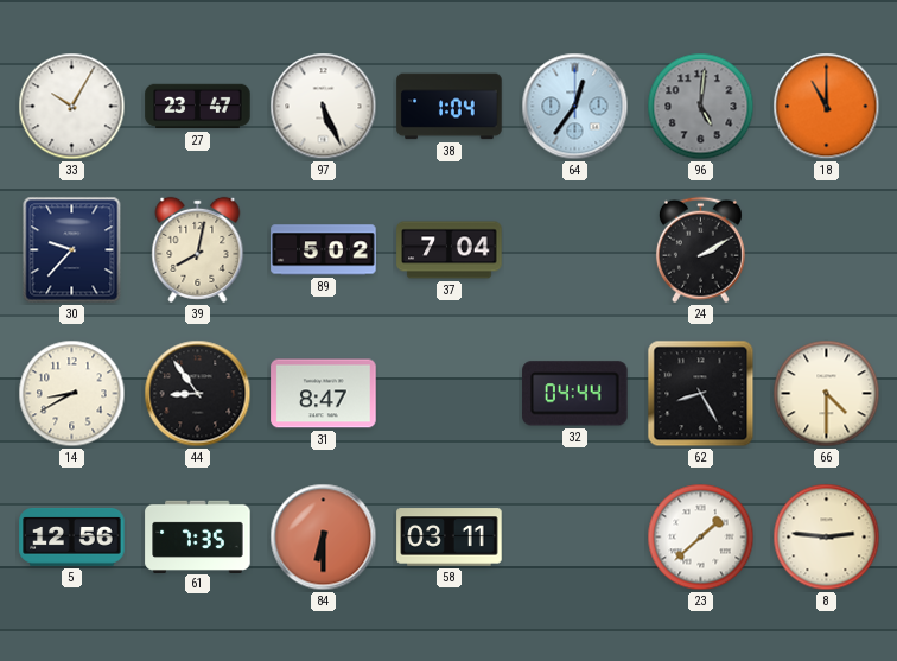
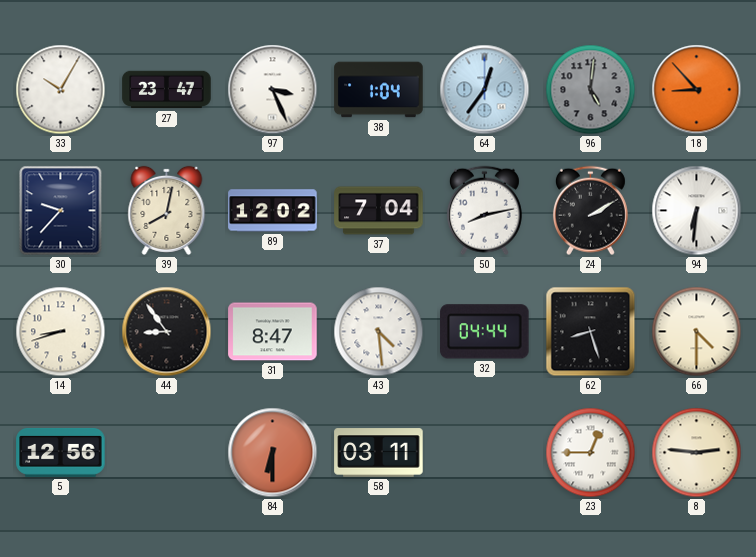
97: 5:26 -> 3:26
18: 11:00 -> 8:53
89: 5:02 -> 12:02
50: none -> 8:13
94: none -> 6:31
14: 8:40 -> 8:42
43: none -> 4:29
62: 8:25 -> 8:27
61: 7:35 -> none
23: 1:38 -> 12:45
